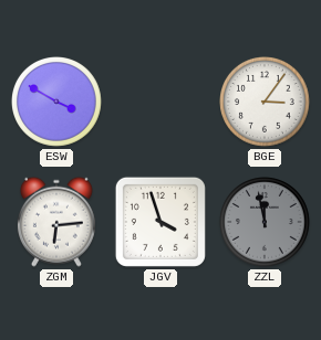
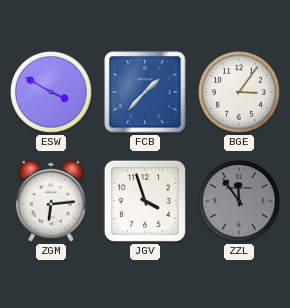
FCB: none -> 1:37
ZZL: 11:58 -> 11:54
